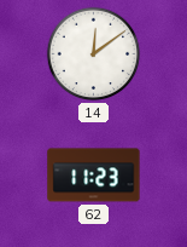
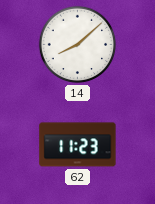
14: 12:09 -> 8:08
